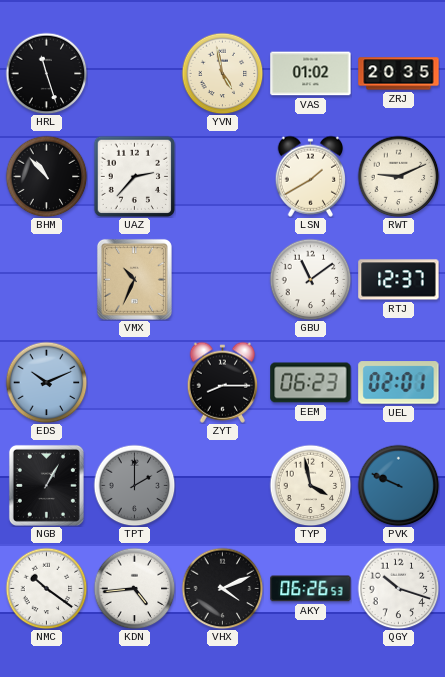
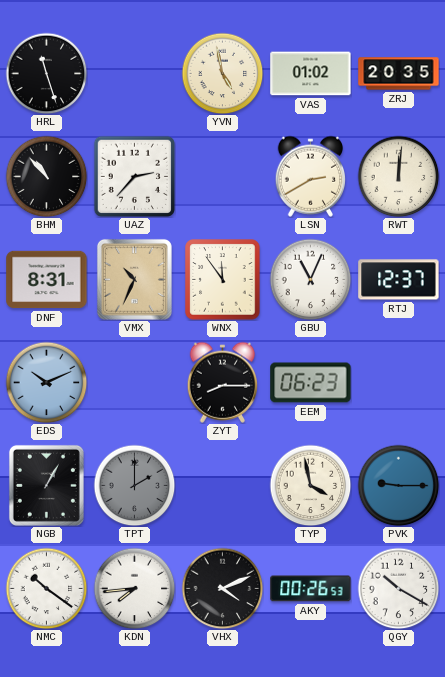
LSN: 1:40 -> 2:40
RWT: 9:11 -> 12:01
DNF: none -> 8:31
WNX: none -> 11:54
GBU: 11:09 -> 11:04
UEL: 02:01 -> none
PVK: 9:49 -> 9:15
KDN: 4:44 -> 7:44
AKY: 06:26 -> 00:26
QGY: 10:18 -> 10:20
